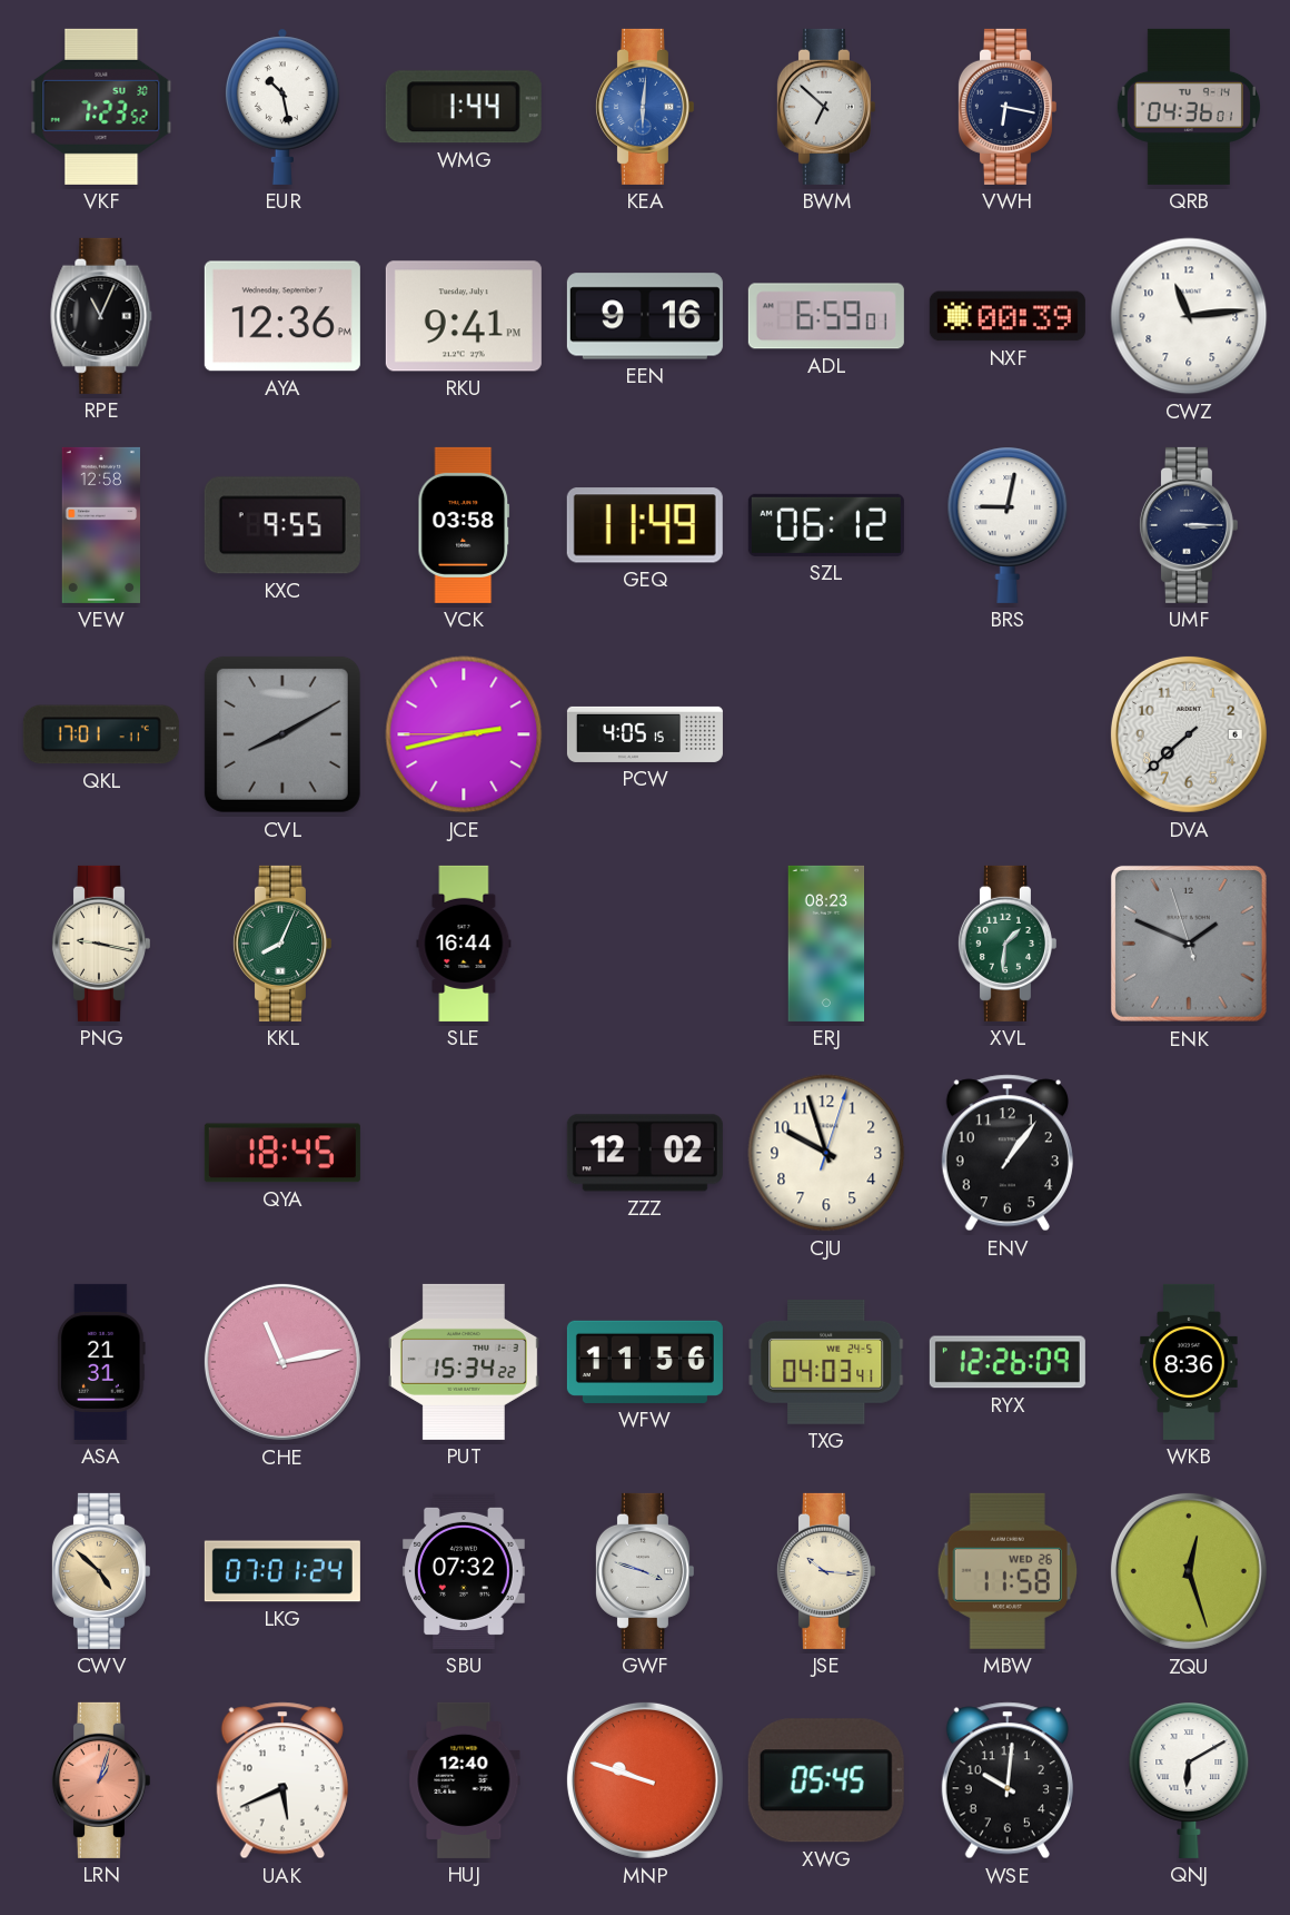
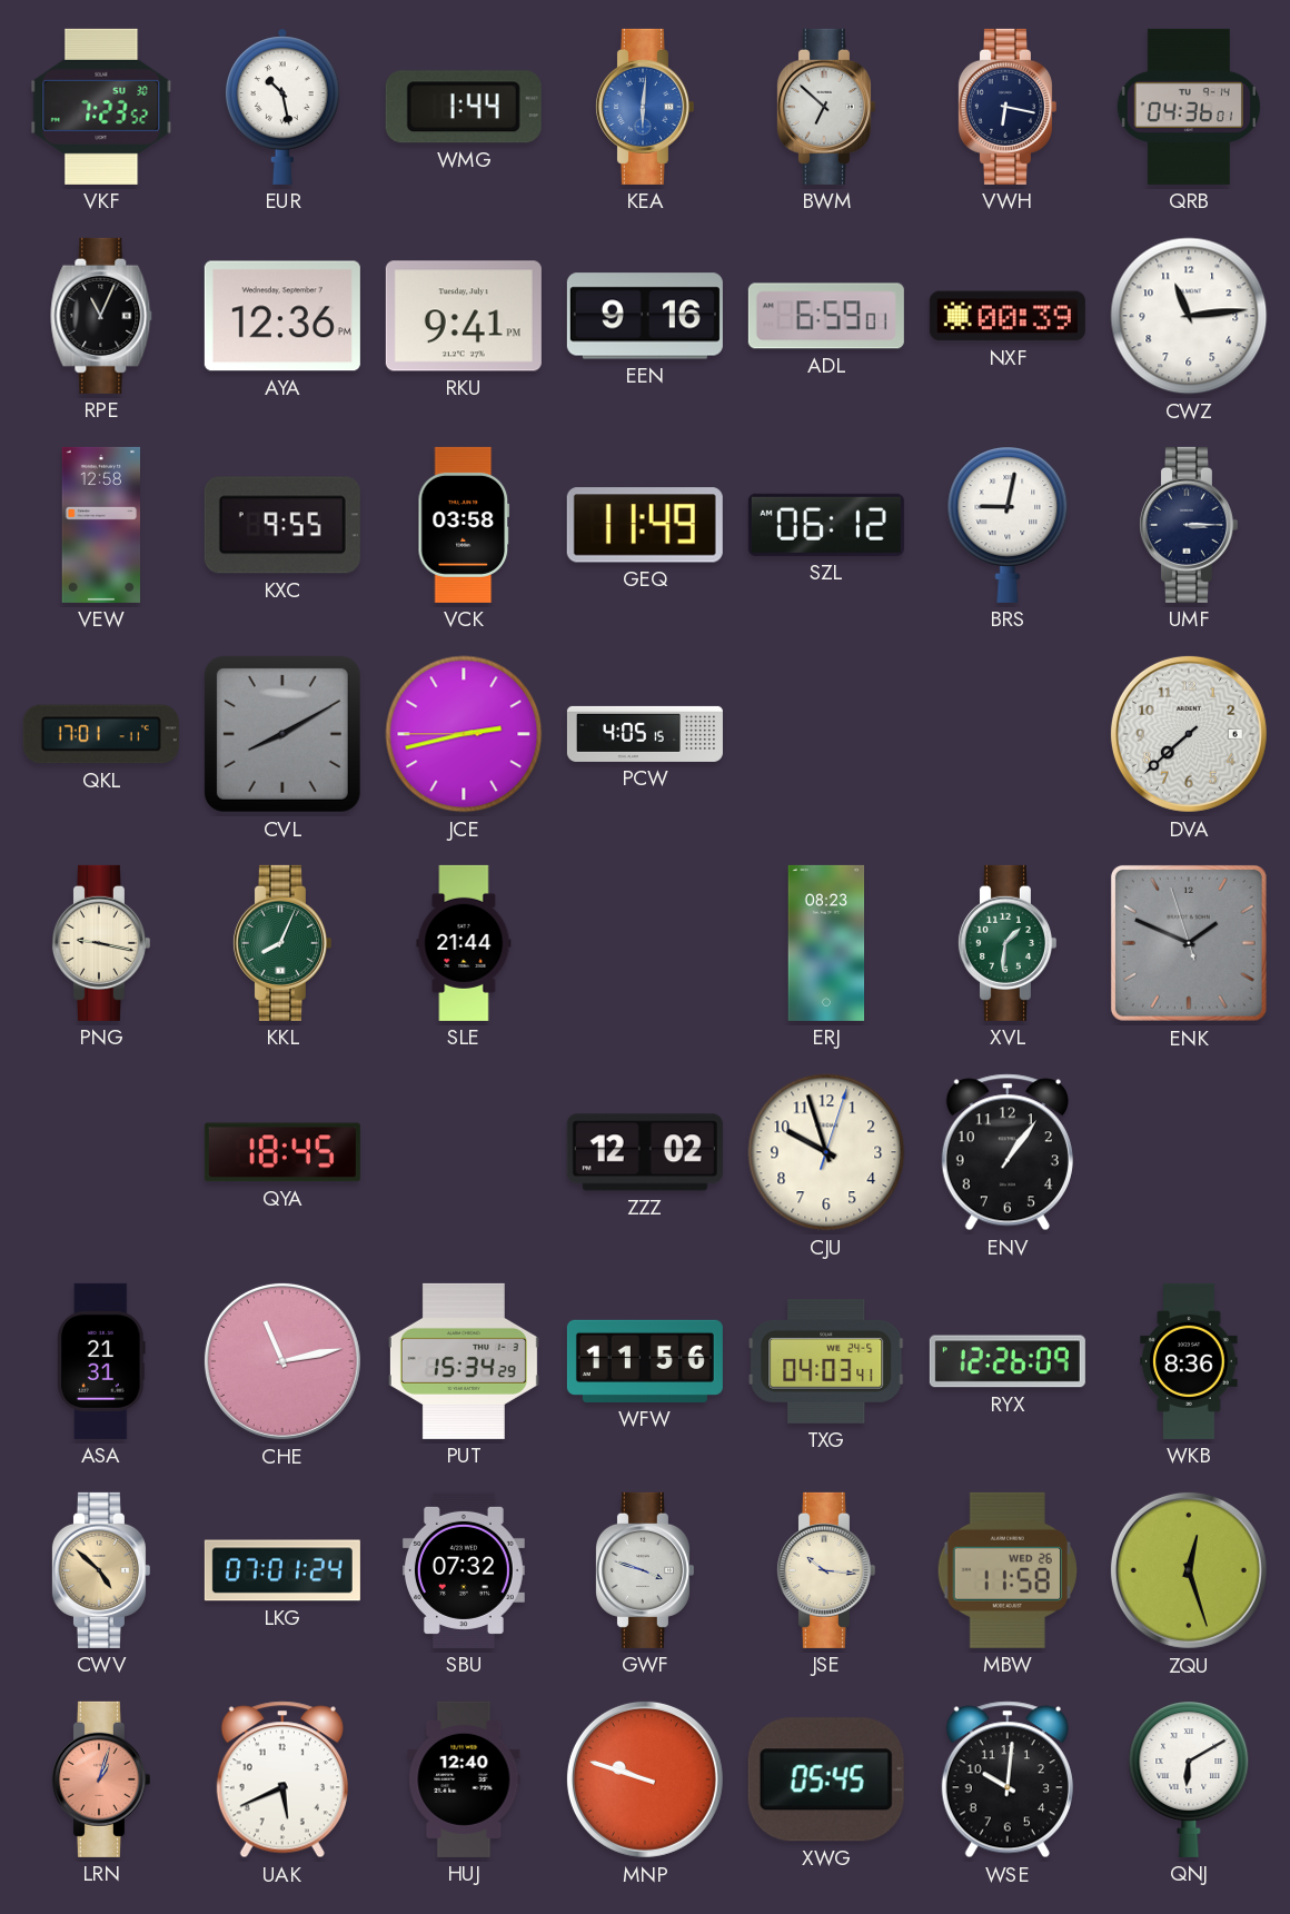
SLE: 16:44 -> 21:44
PUT: 15:34:22 -> 15:34:29
